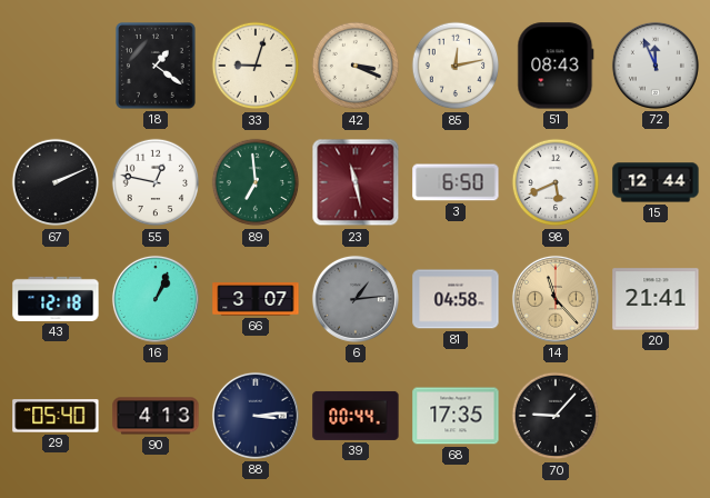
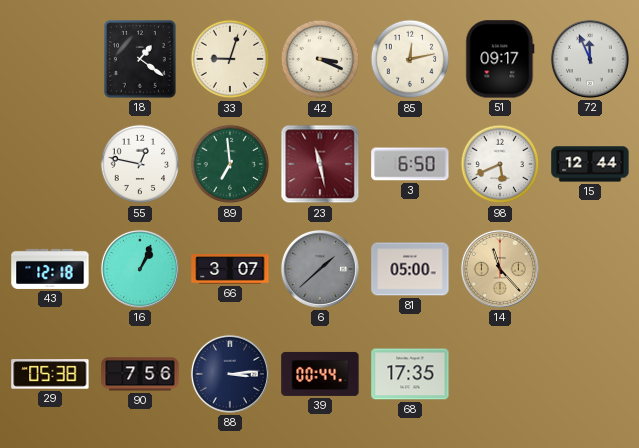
51: 08:43 -> 09:17
67: 2:11 -> none
6: 1:14 -> 1:38
81: 04:58 -> 05:00
20: 21:41 -> none
29: 05:40 -> 05:38
90: 4:13 -> 7:56
70: 9:07 -> none
